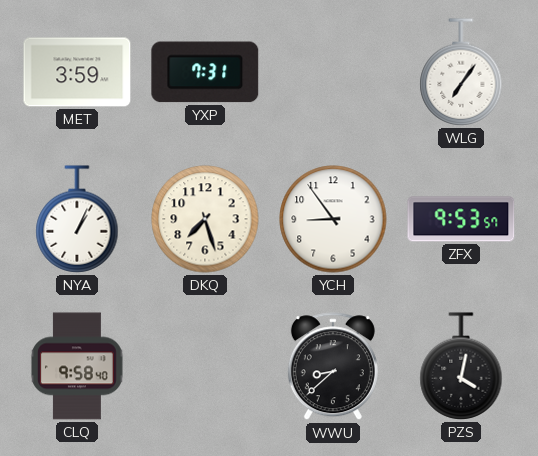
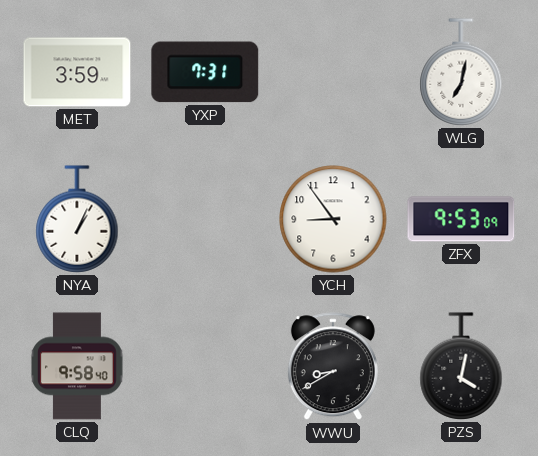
WLG: 7:06 -> 7:02
DKQ: 7:27 -> none
ZFX: 9:53:57 -> 9:53:09
WWU: 8:38 -> 8:40
